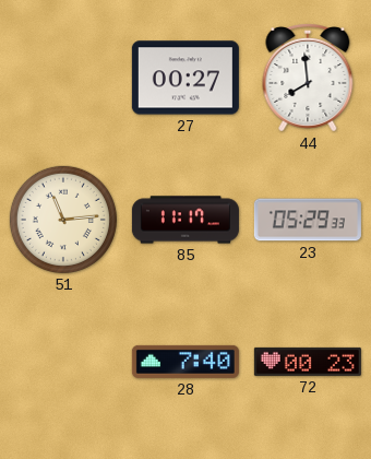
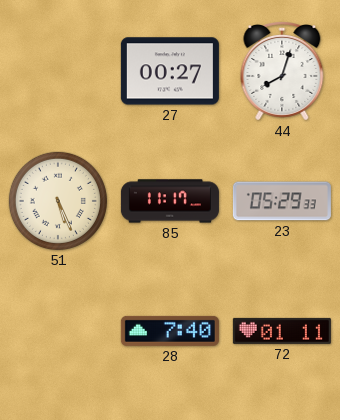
44: 7:59 -> 8:03
51: 11:14 -> 5:26
72: 00:23 -> 01:11
